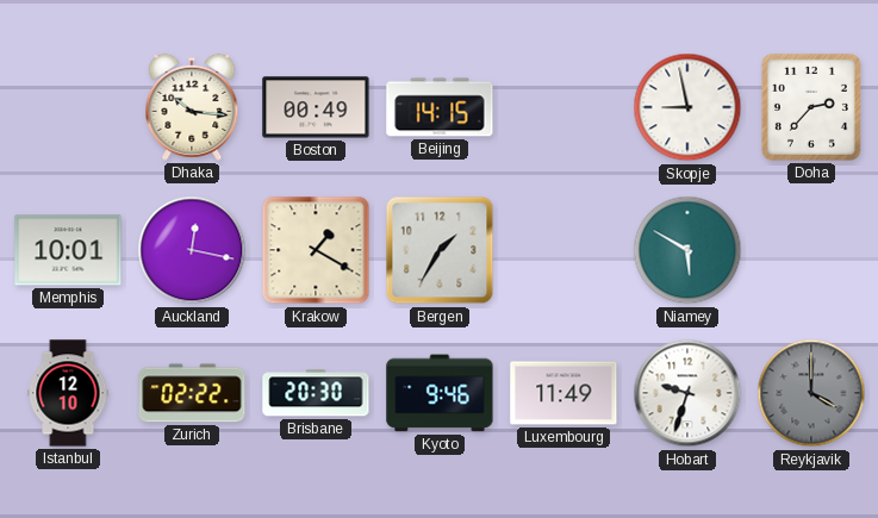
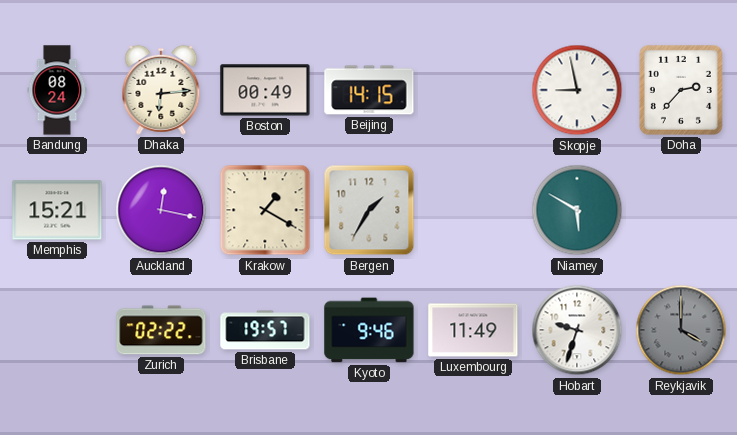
Bandung: none -> 08:24
Dhaka: 10:16 -> 6:14
Memphis: 10:01 -> 15:21
Istanbul: 12:10 -> none
Brisbane: 20:30 -> 19:57
